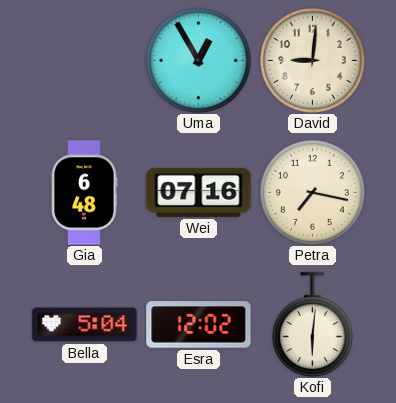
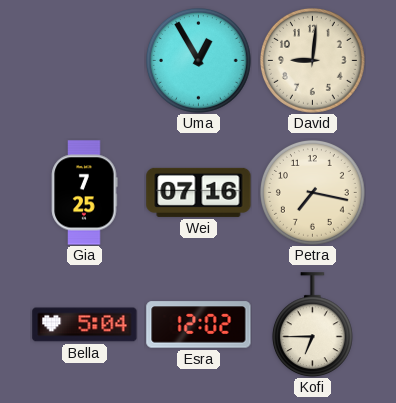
Gia: 6:48 -> 7:25
Kofi: 6:01 -> 6:45
